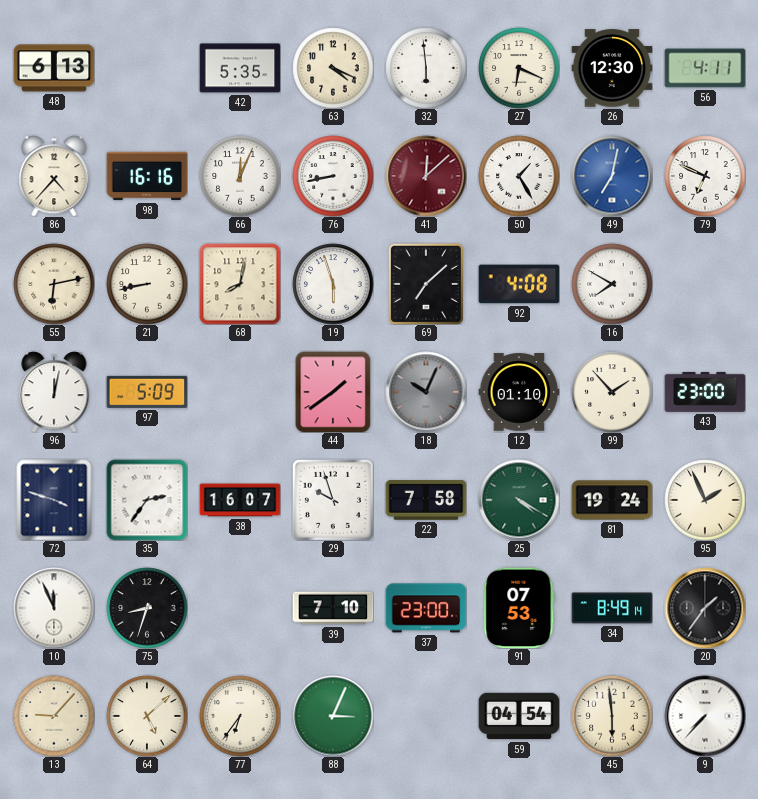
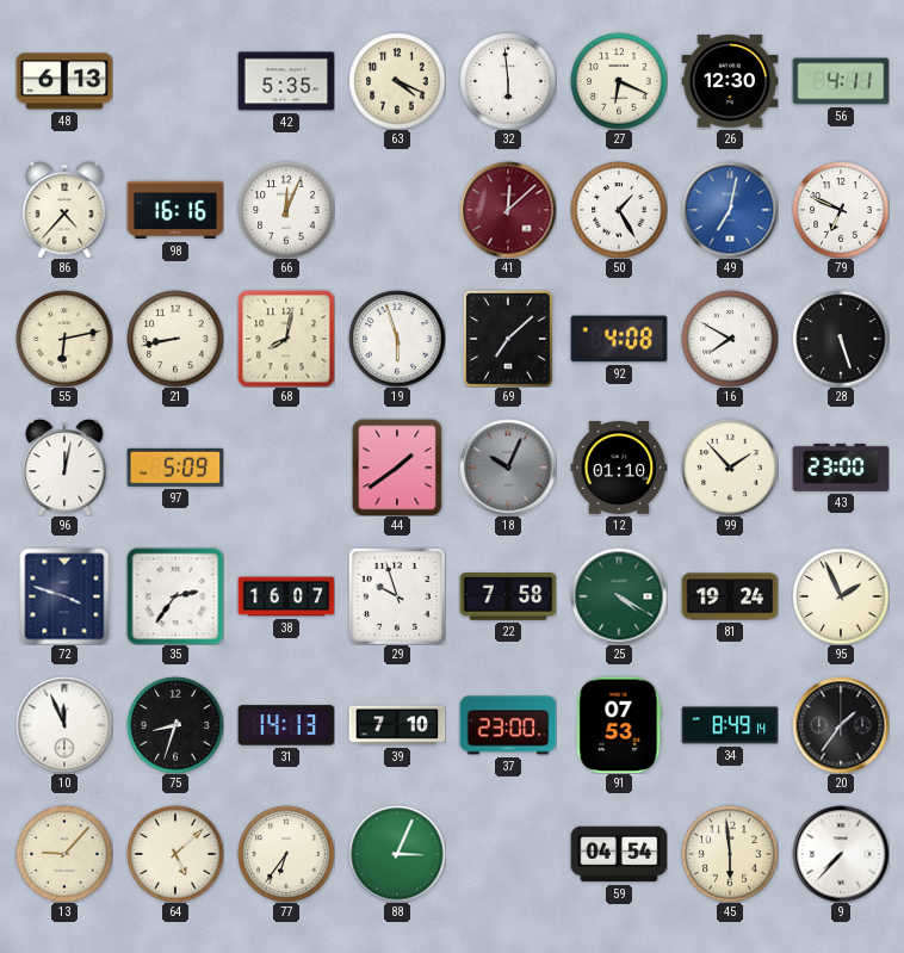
76: 8:43 -> none
28: none -> 5:27
31: none -> 14:13
